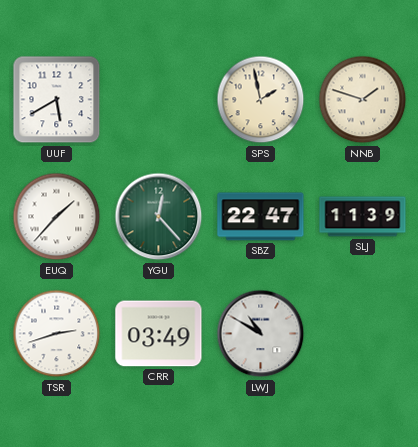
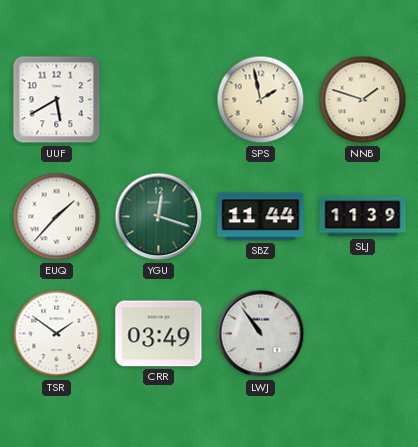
YGU: 12:23 -> 12:18
SBZ: 22:47 -> 11:44
TSR: 2:42 -> 1:51
LWJ: 10:50 -> 10:54
